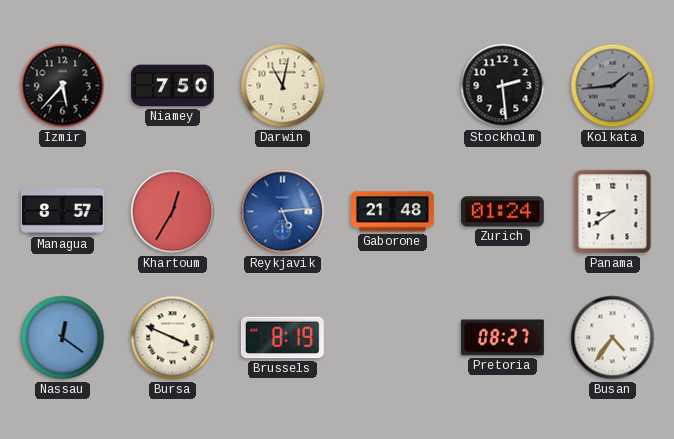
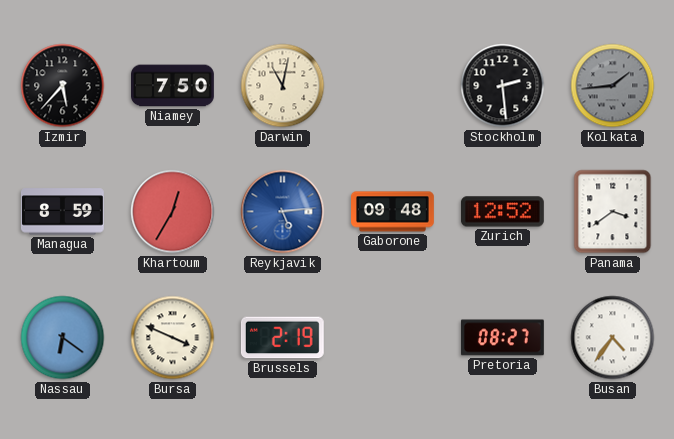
Managua: 8:57 -> 8:59
Gaborone: 21:48 -> 09:48
Zurich: 01:24 -> 12:52
Panama: 8:39 -> 3:39
Nassau: 12:21 -> 6:21
Brussels: 8:19 -> 2:19
